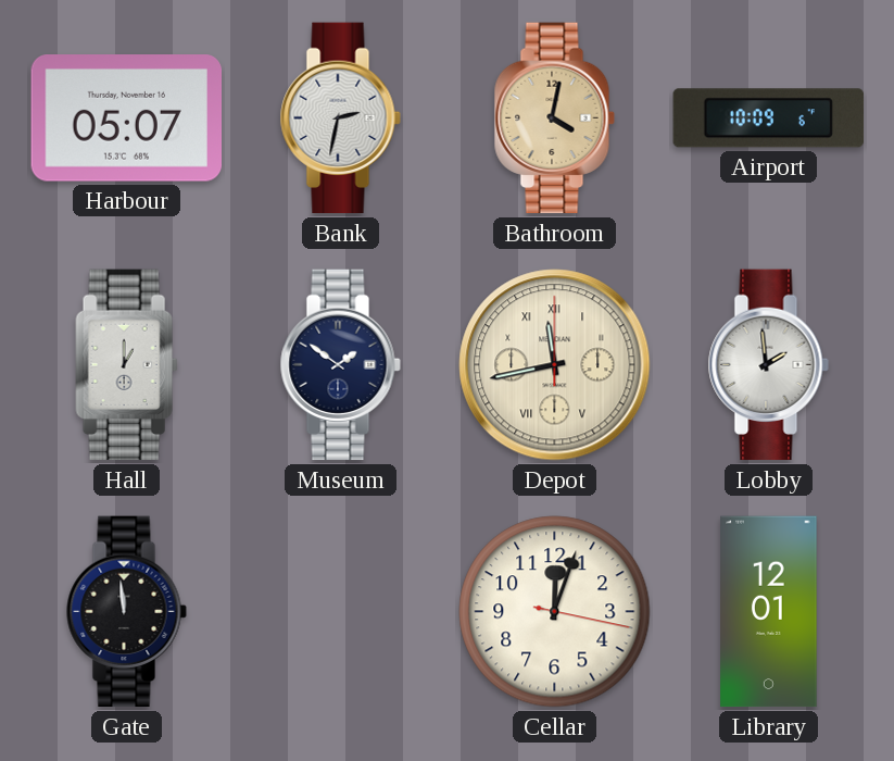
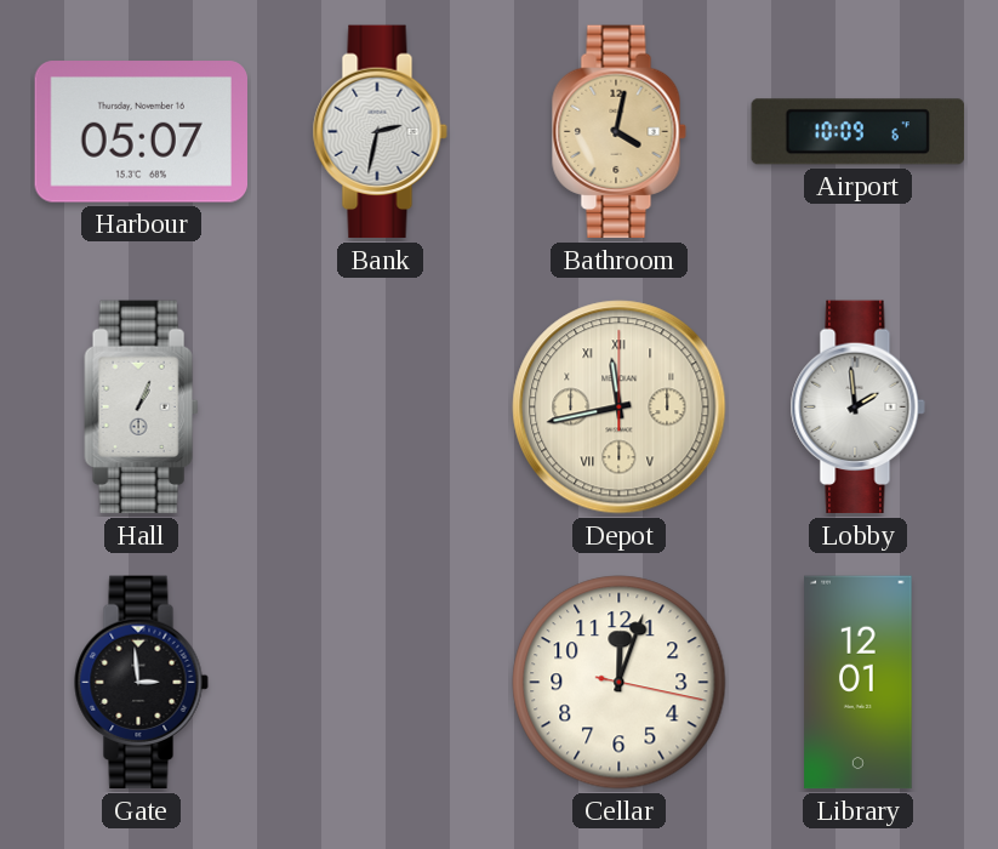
Hall: 1:00 -> 1:04
Museum: 1:51 -> none
Gate: 11:59 -> 2:59
